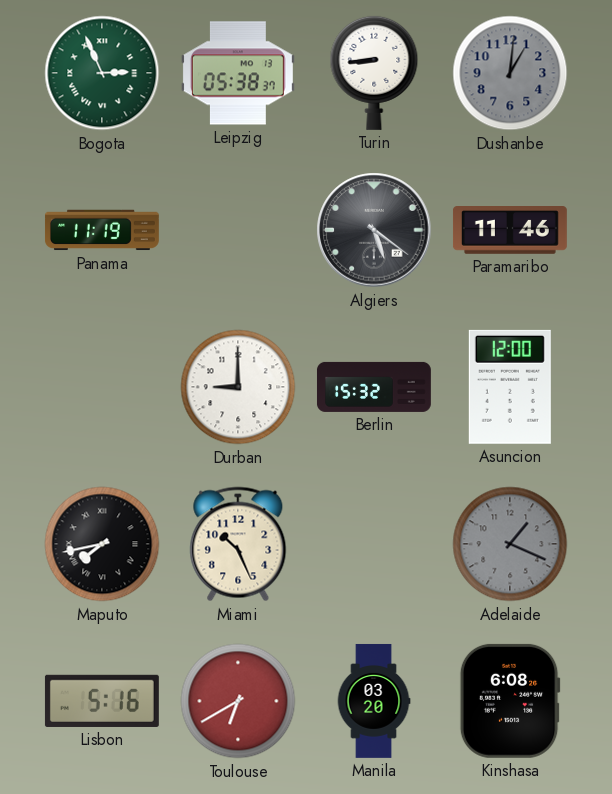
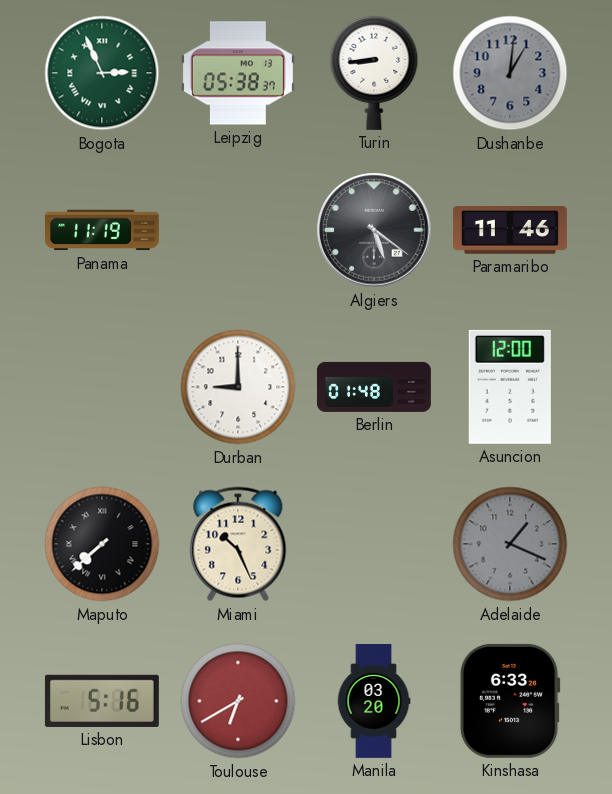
Berlin: 15:32 -> 01:48
Maputo: 7:43 -> 7:38
Kinshasa: 6:08 -> 6:33
